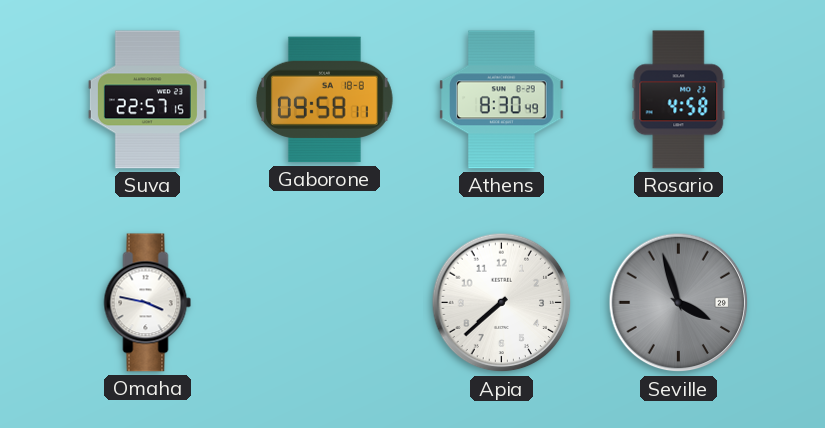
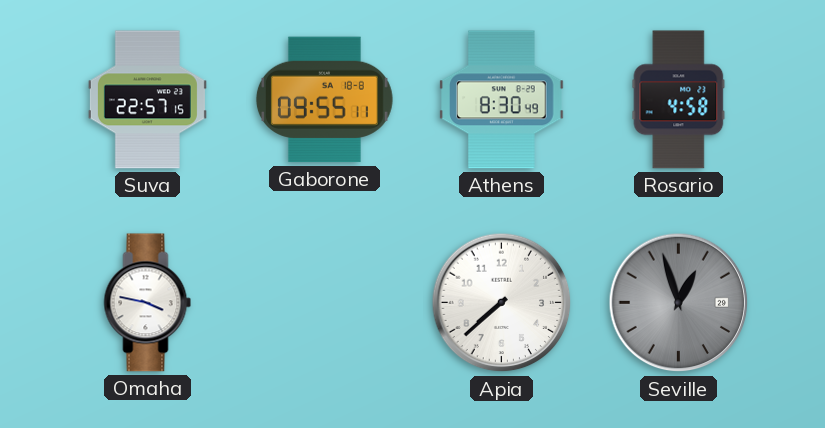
Gaborone: 09:58 -> 09:55
Seville: 3:57 -> 12:57
